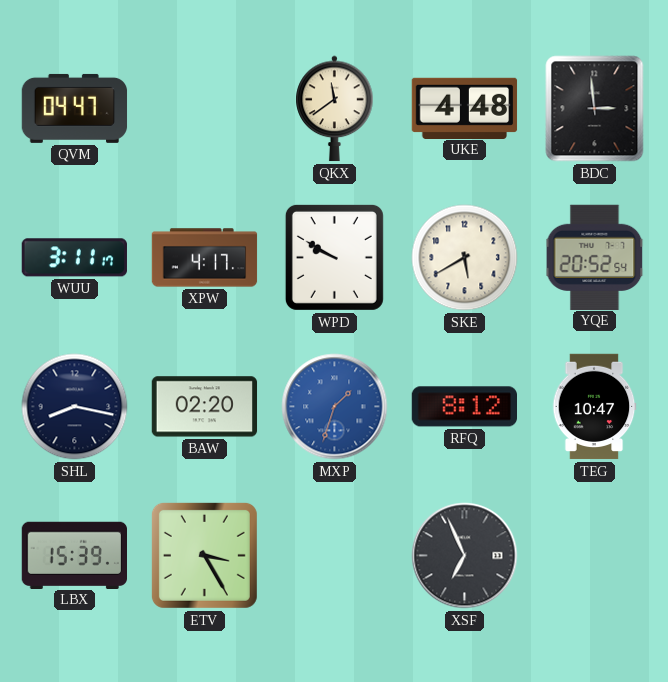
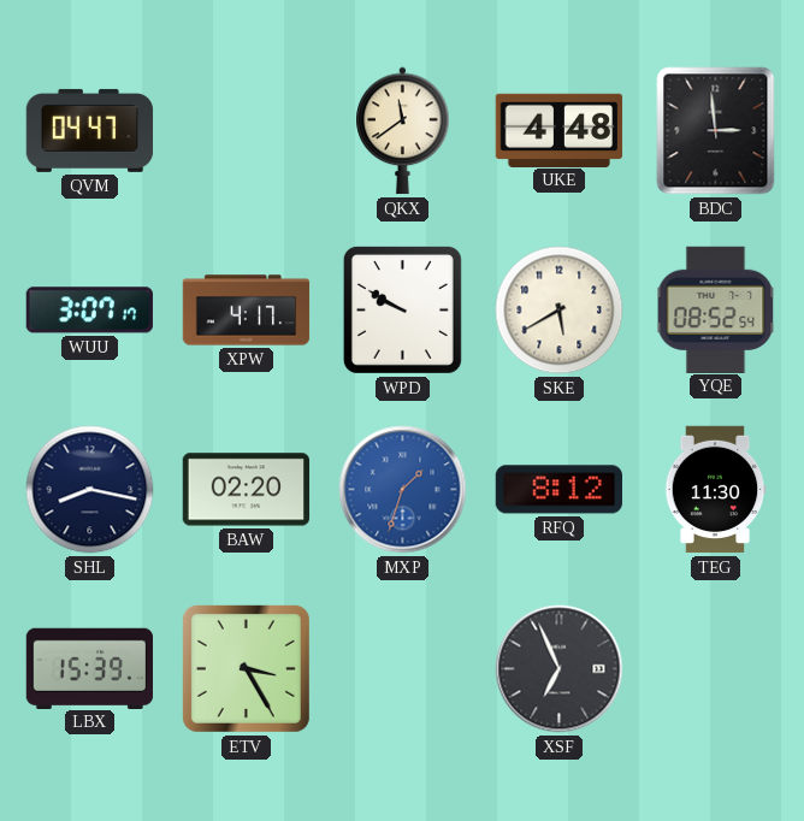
WUU: 3:11 -> 3:07
YQE: 20:52 -> 08:52
TEG: 10:47 -> 11:30
